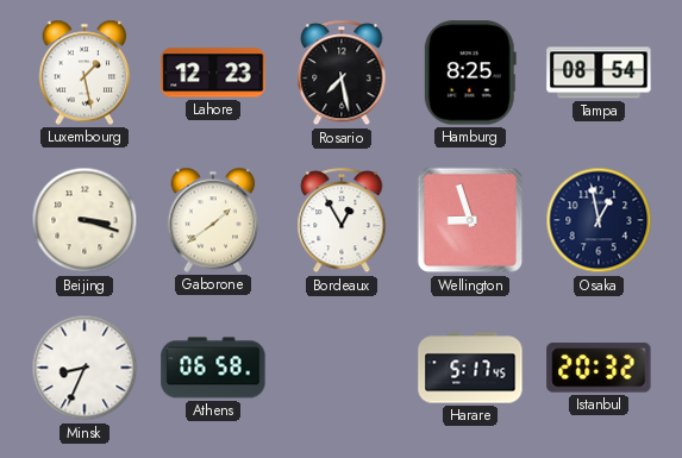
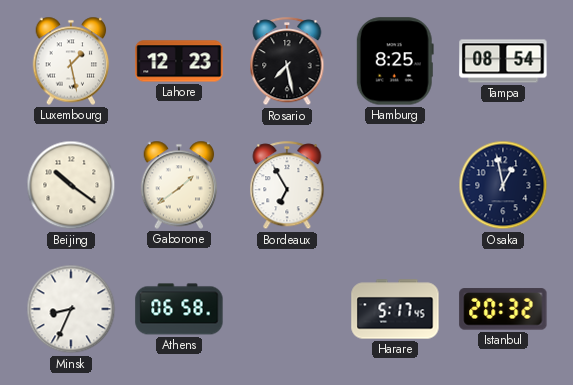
Beijing: 3:18 -> 10:21
Bordeaux: 12:55 -> 6:55
Wellington: 8:57 -> none
